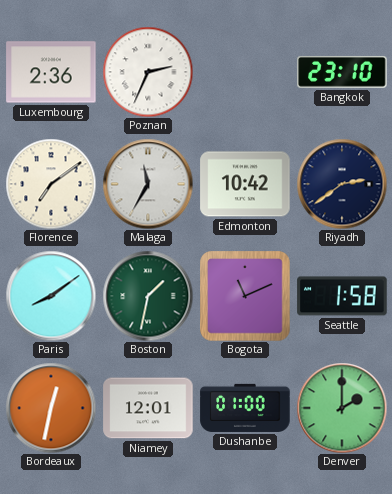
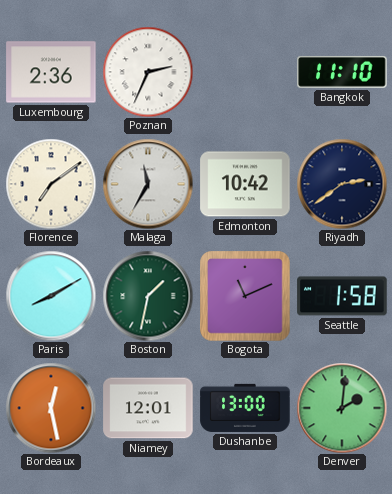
Bangkok: 23:10 -> 11:10
Paris: 8:09 -> 8:10
Bordeaux: 12:32 -> 12:28
Dushanbe: 01:00 -> 13:00
Denver: 2:00 -> 2:01
